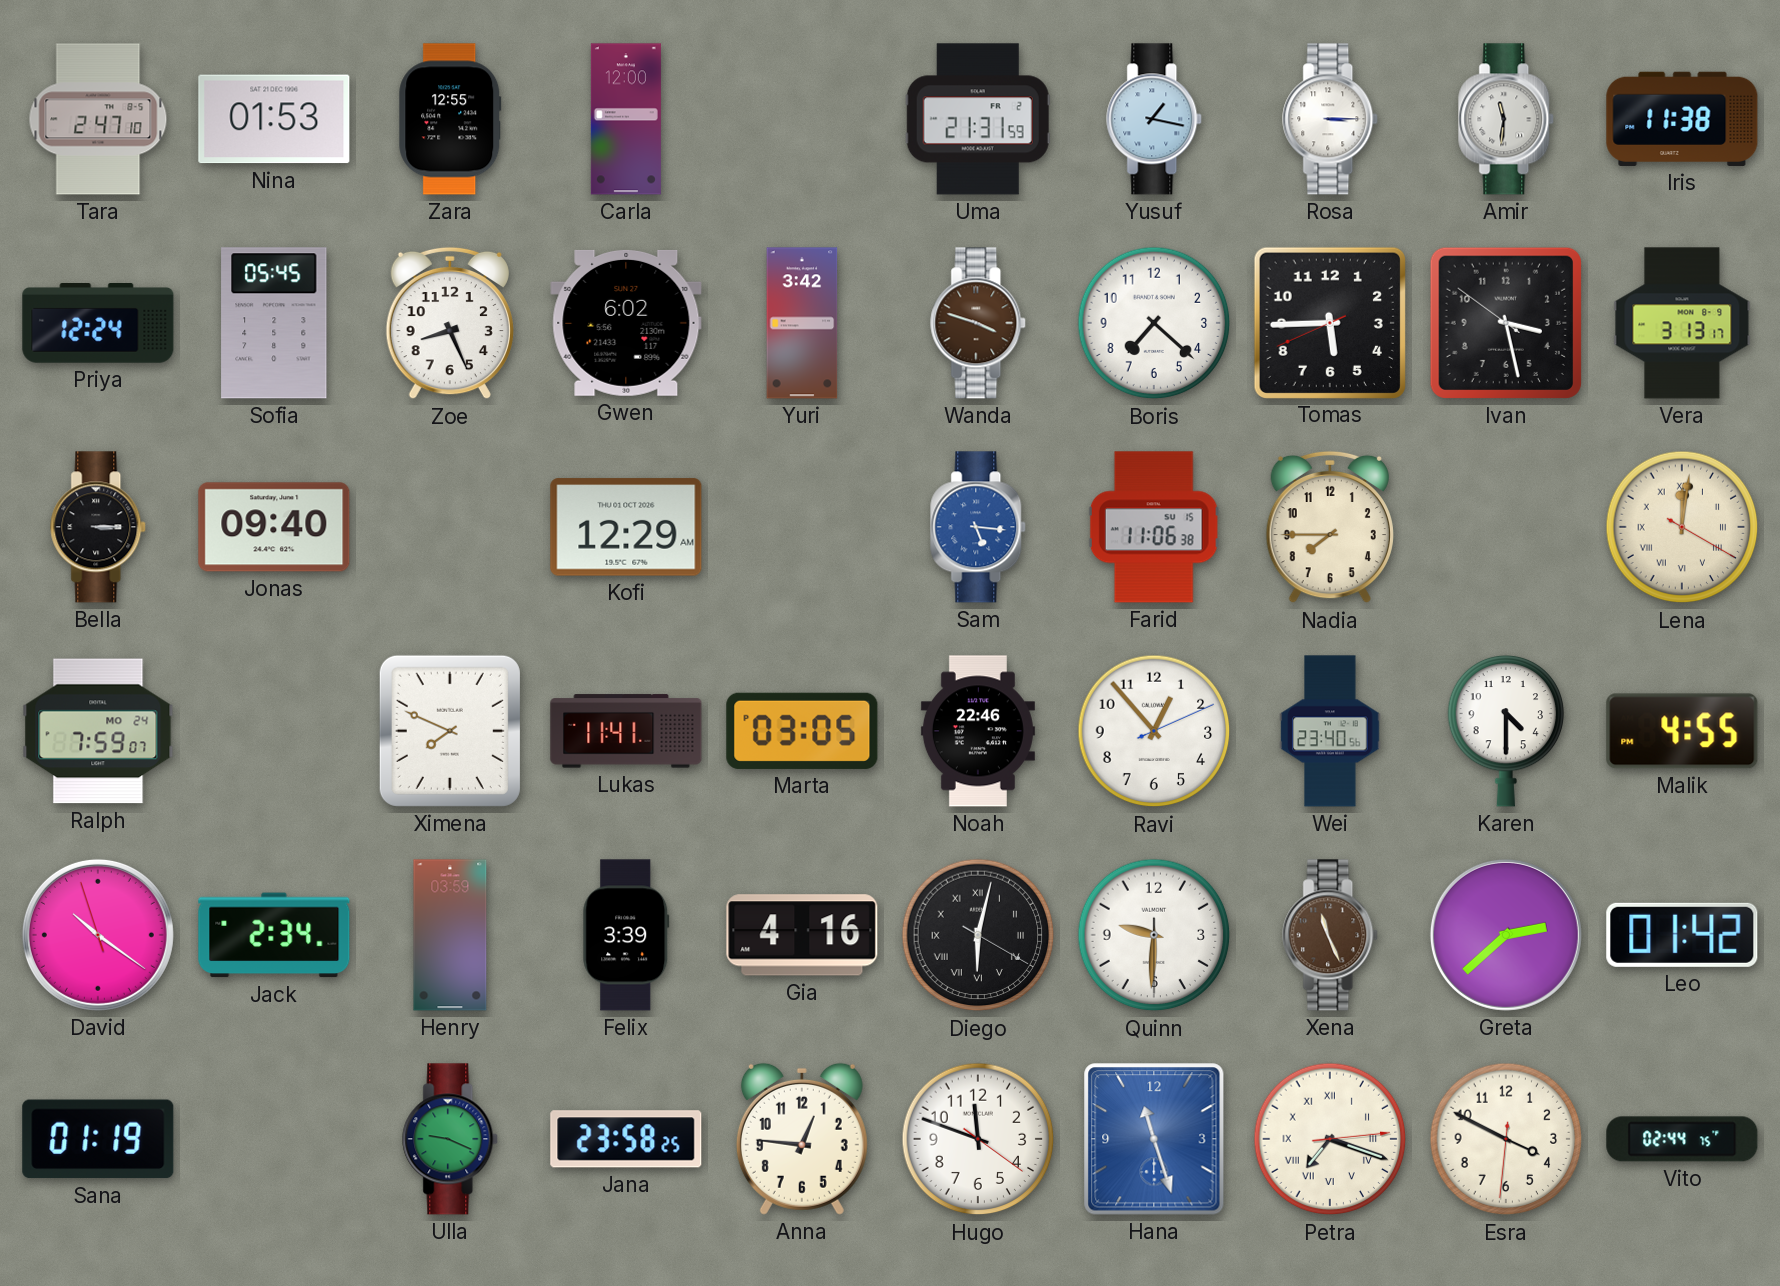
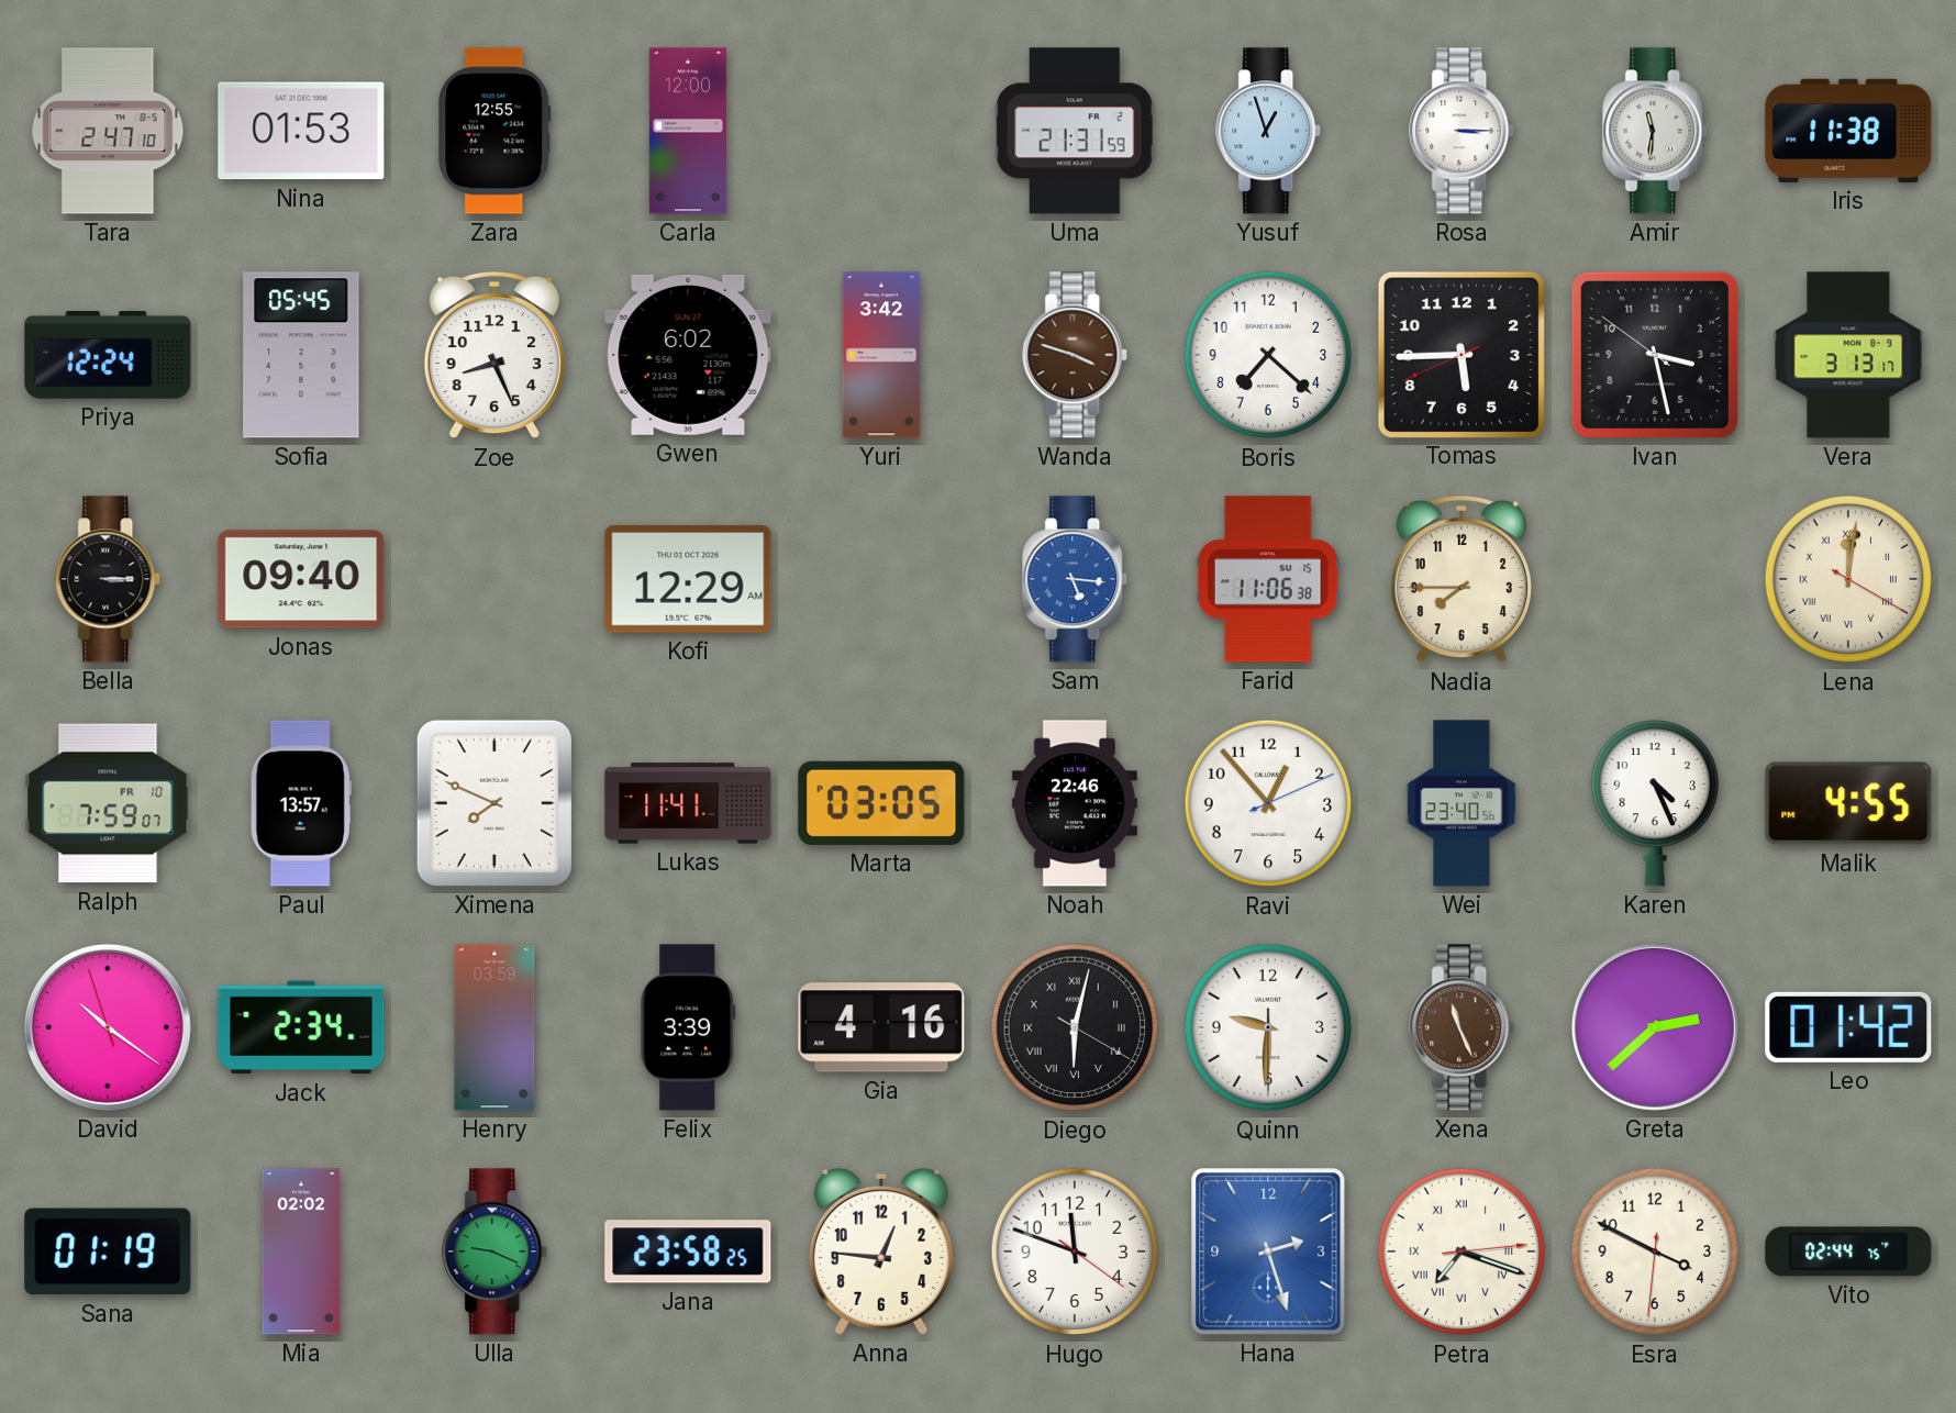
Yusuf: 1:17 -> 12:57
Ralph date: MO 24 -> FR 10
Paul: none -> 13:57
Karen: 4:30 -> 4:26
Mia: none -> 02:02
Hana: 11:27 -> 2:27
